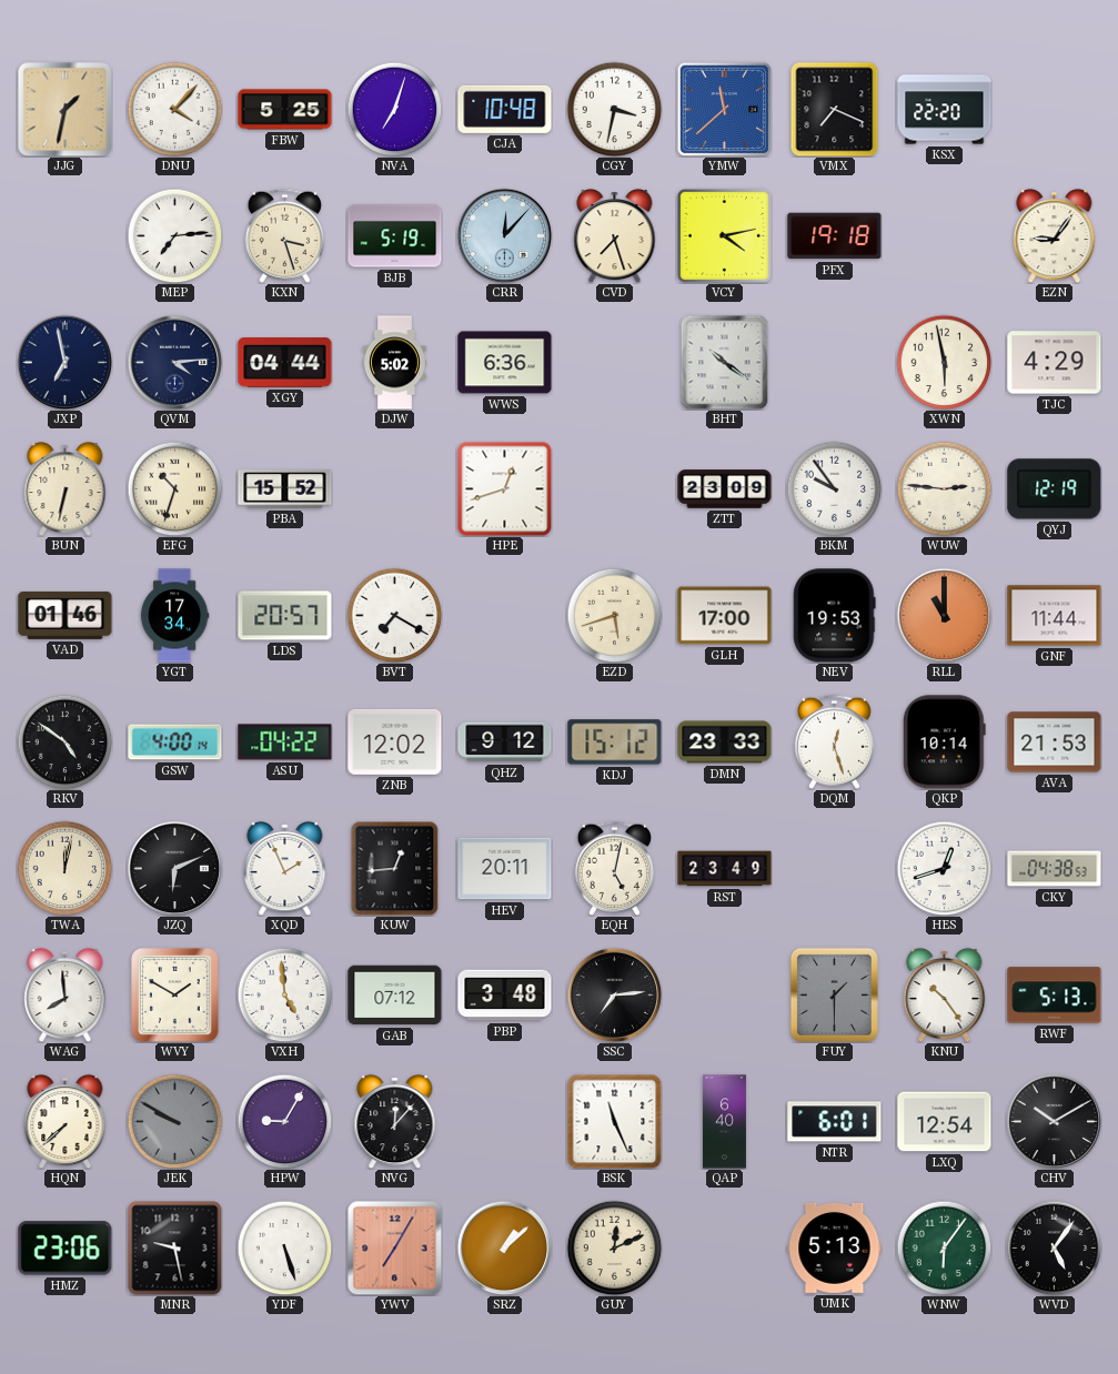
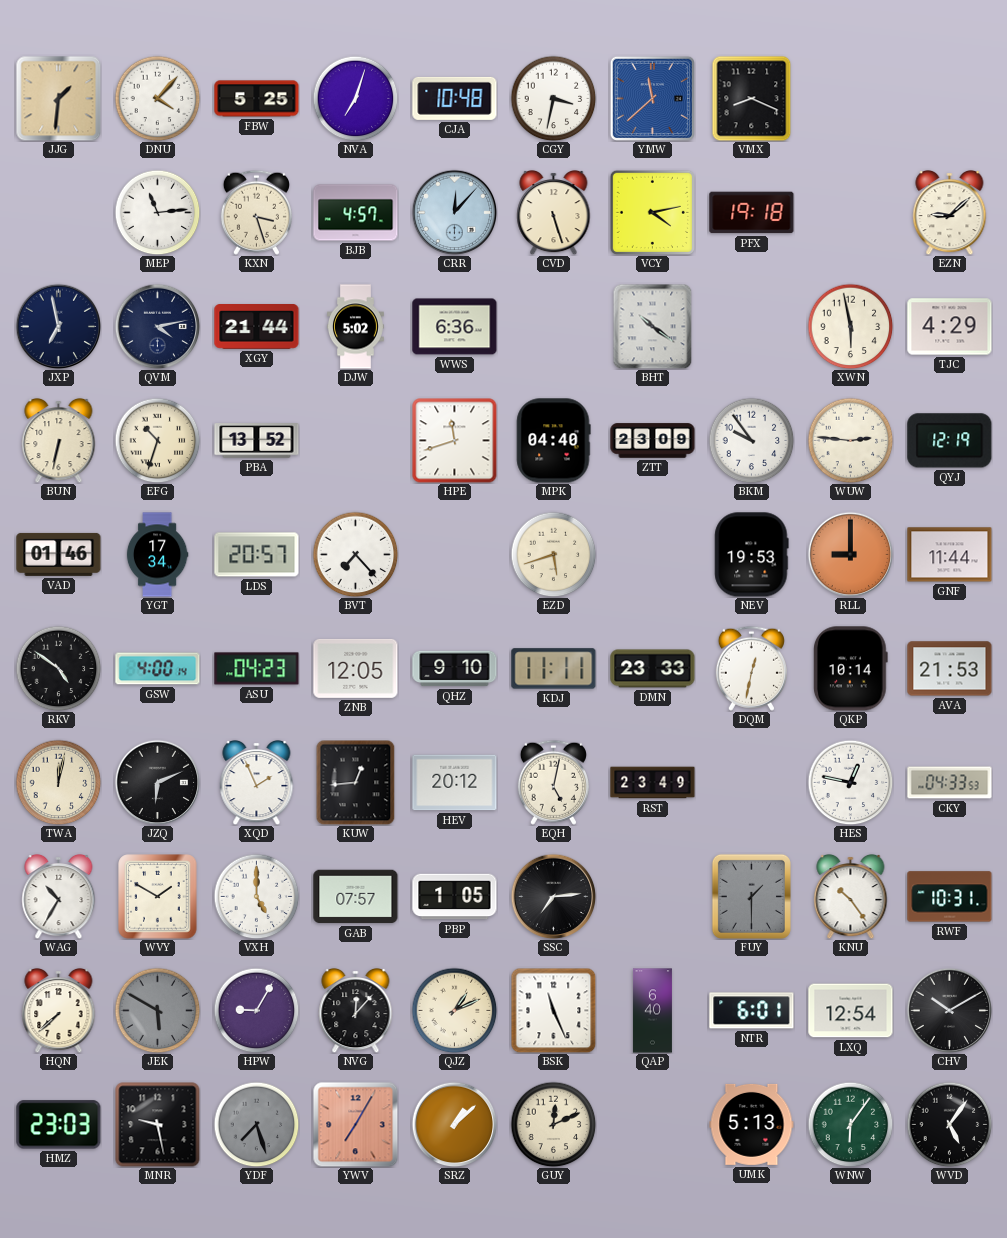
JJG: 1:32 -> 1:31
VMX: 7:19 -> 8:19
KSX: 22:20 -> none
MEP: 7:14 -> 11:14
BJB: 5:19 -> 4:57
CVD: 7:27 -> 5:27
EZN: 9:06 -> 9:08
QVM: 4:14 -> 4:13
XGY: 04:44 -> 21:44
PBA: 15:52 -> 13:52
HPE: 12:42 -> 11:42
MPK: none -> 04:40
BVT: 7:20 -> 7:23
GLH: 17:00 -> none
RLL: 11:00 -> 9:00
ASU: 04:22 -> 04:23
ZNB: 12:02 -> 12:05
QHZ: 9:12 -> 9:10
KDJ: 15:12 -> 11:11
DQM: 12:27 -> 12:32
HEV: 20:11 -> 20:12
HES: 12:42 -> 12:47
CKY: 04:38 -> 04:33
WAG: 7:59 -> 10:35
VXH: 4:59 -> 5:00
GAB: 07:12 -> 07:57
PBP: 3:48 -> 1:05
RWF: 5:13 -> 10:31
JEK: 9:50 -> 5:50
QJZ: none -> 1:11
HMZ: 23:06 -> 23:03
YDF: 5:27 -> 7:27
YDF dial: white -> grey
